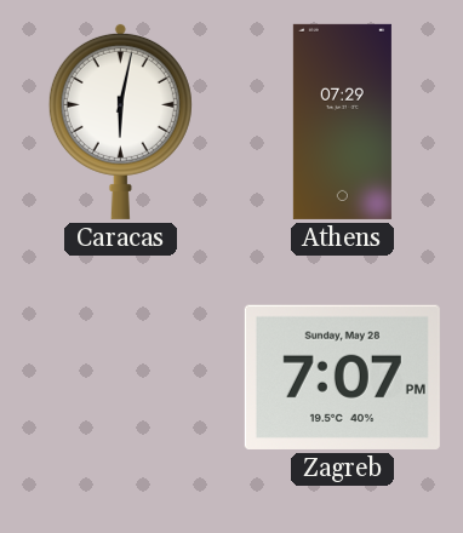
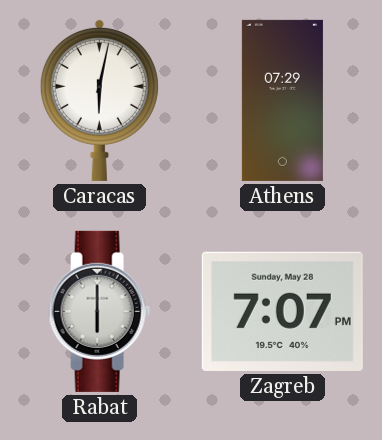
Rabat: none -> 6:00
